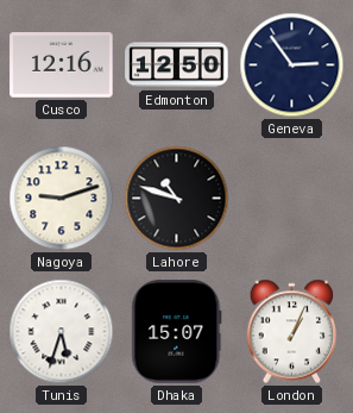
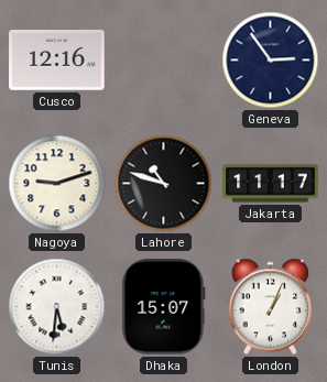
Edmonton: 12:50 -> none
Jakarta: none -> 11:17
Tunis: 5:33 -> 5:31
